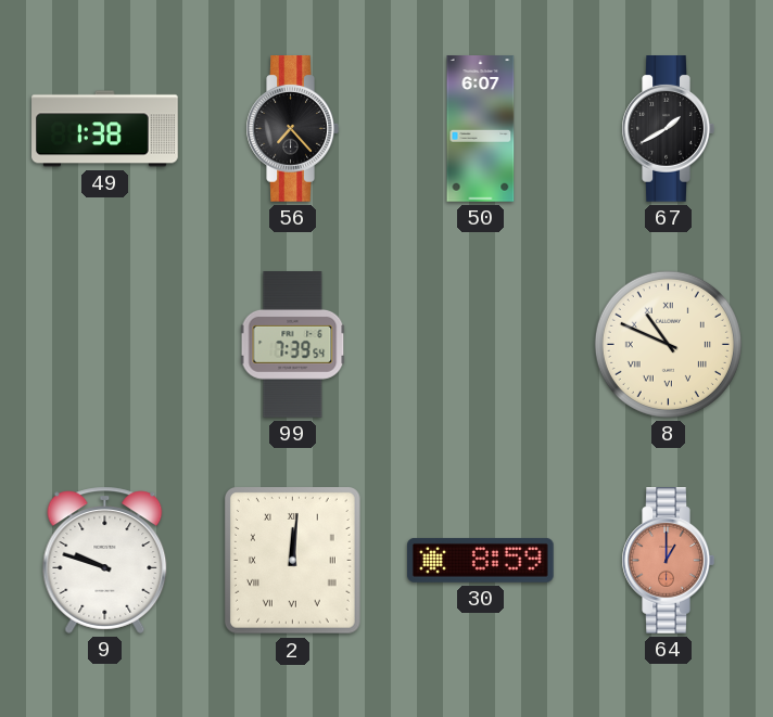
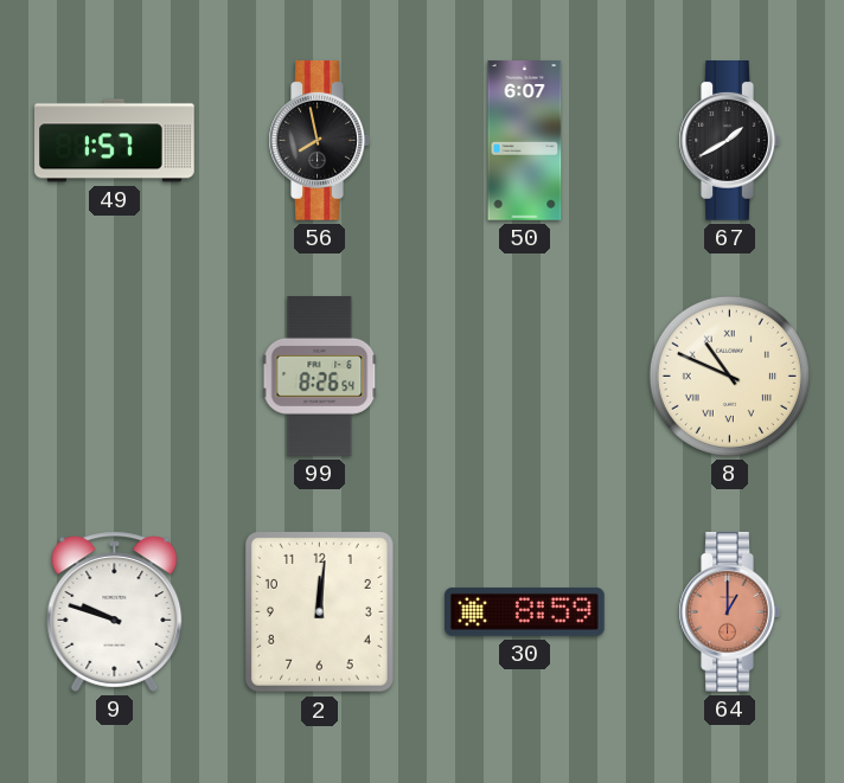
49: 1:38 -> 1:57
56: 7:23 -> 7:58
99: 7:39 -> 8:26
2 numerals: Roman -> Arabic
